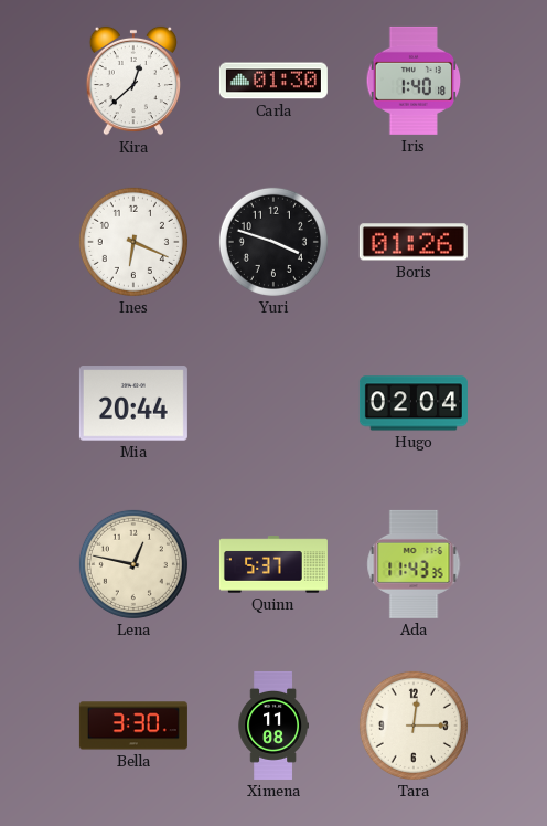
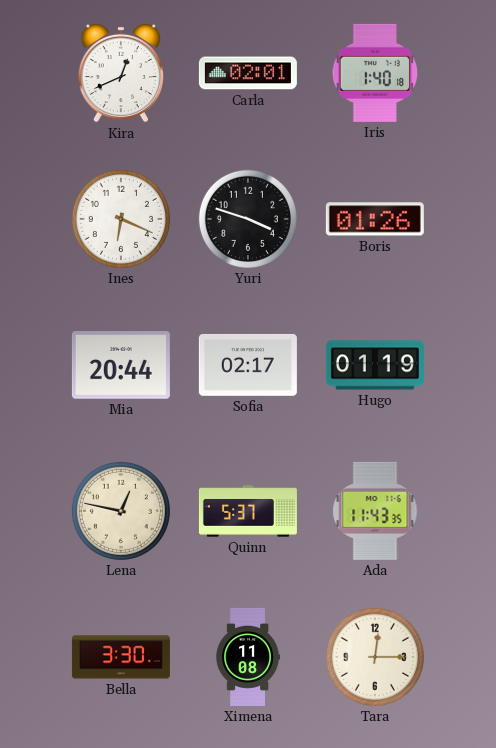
Kira: 12:38 -> 12:41
Carla: 01:30 -> 02:01
Sofia: none -> 02:17
Hugo: 02:04 -> 01:19
